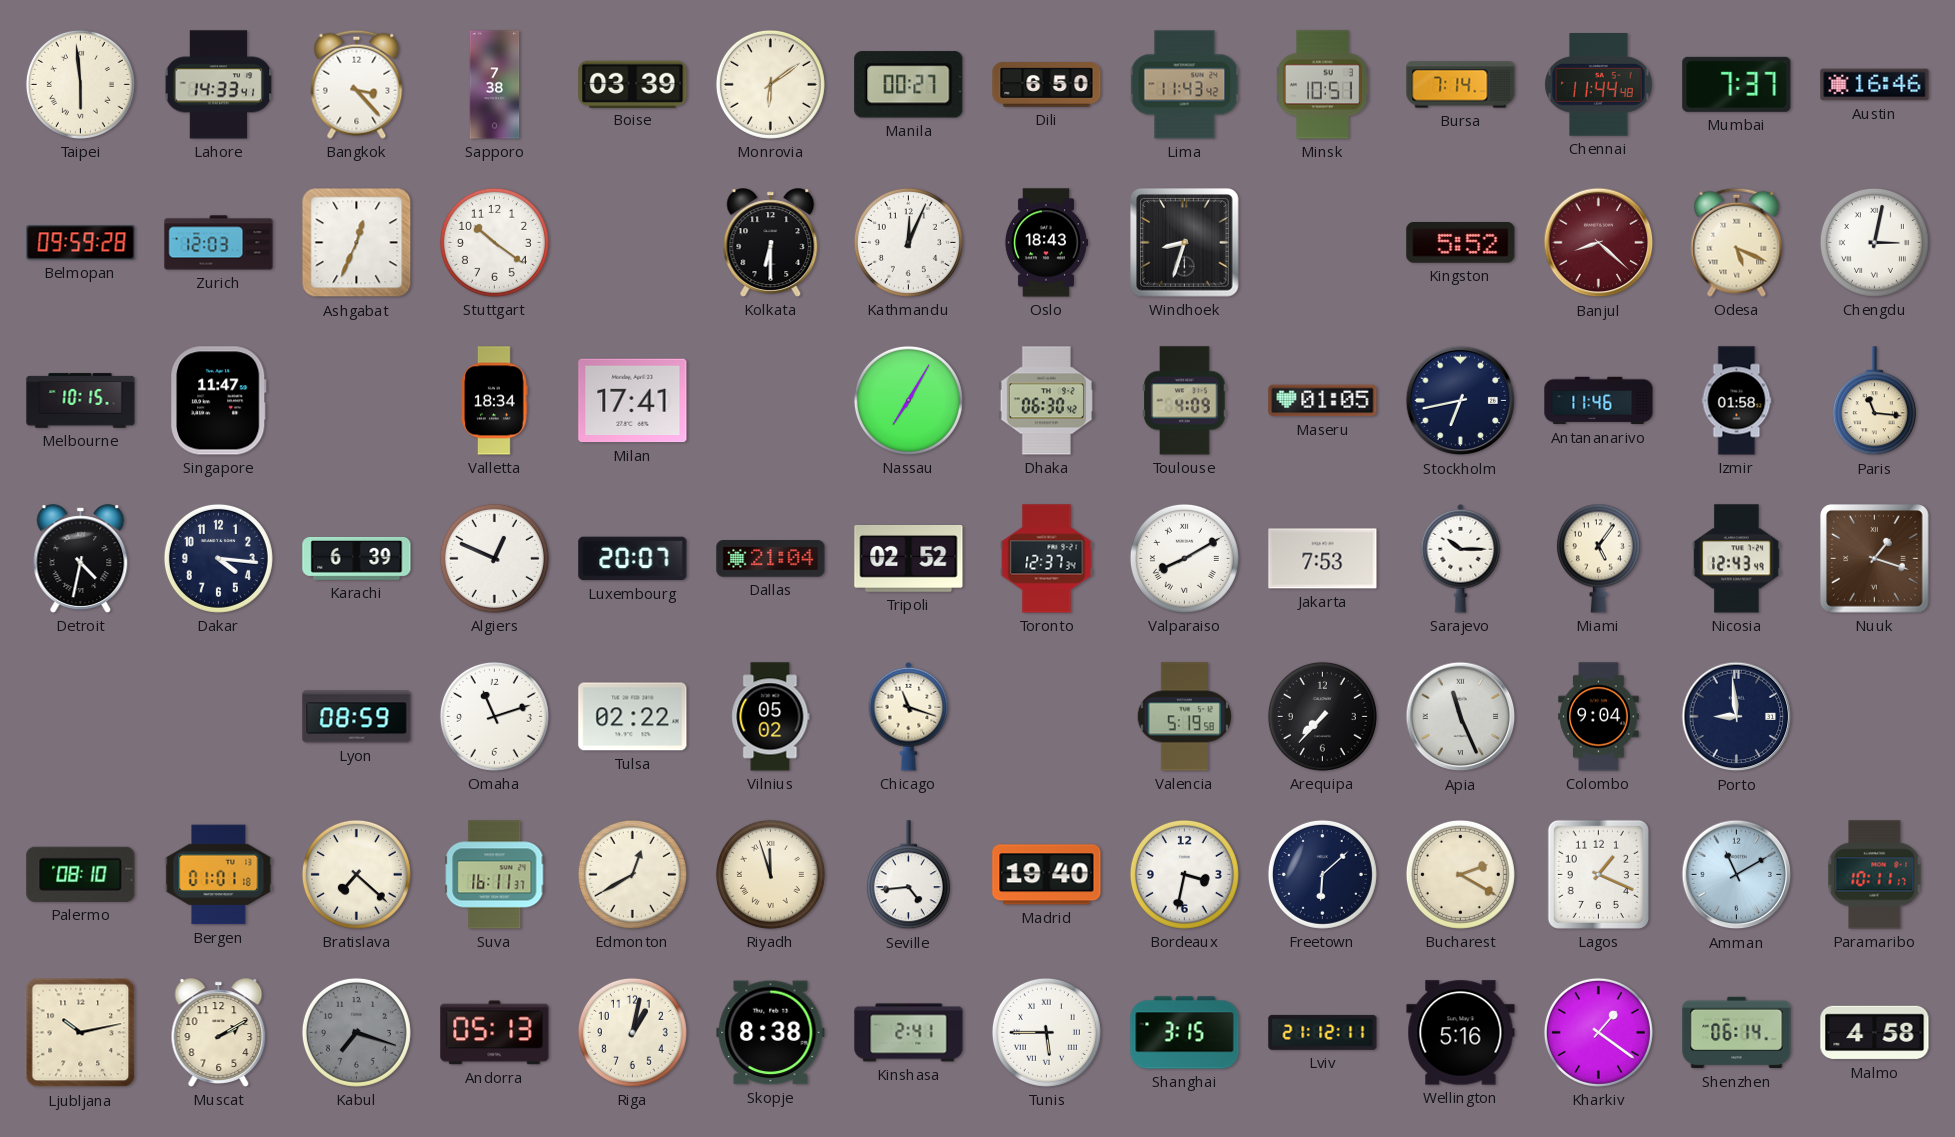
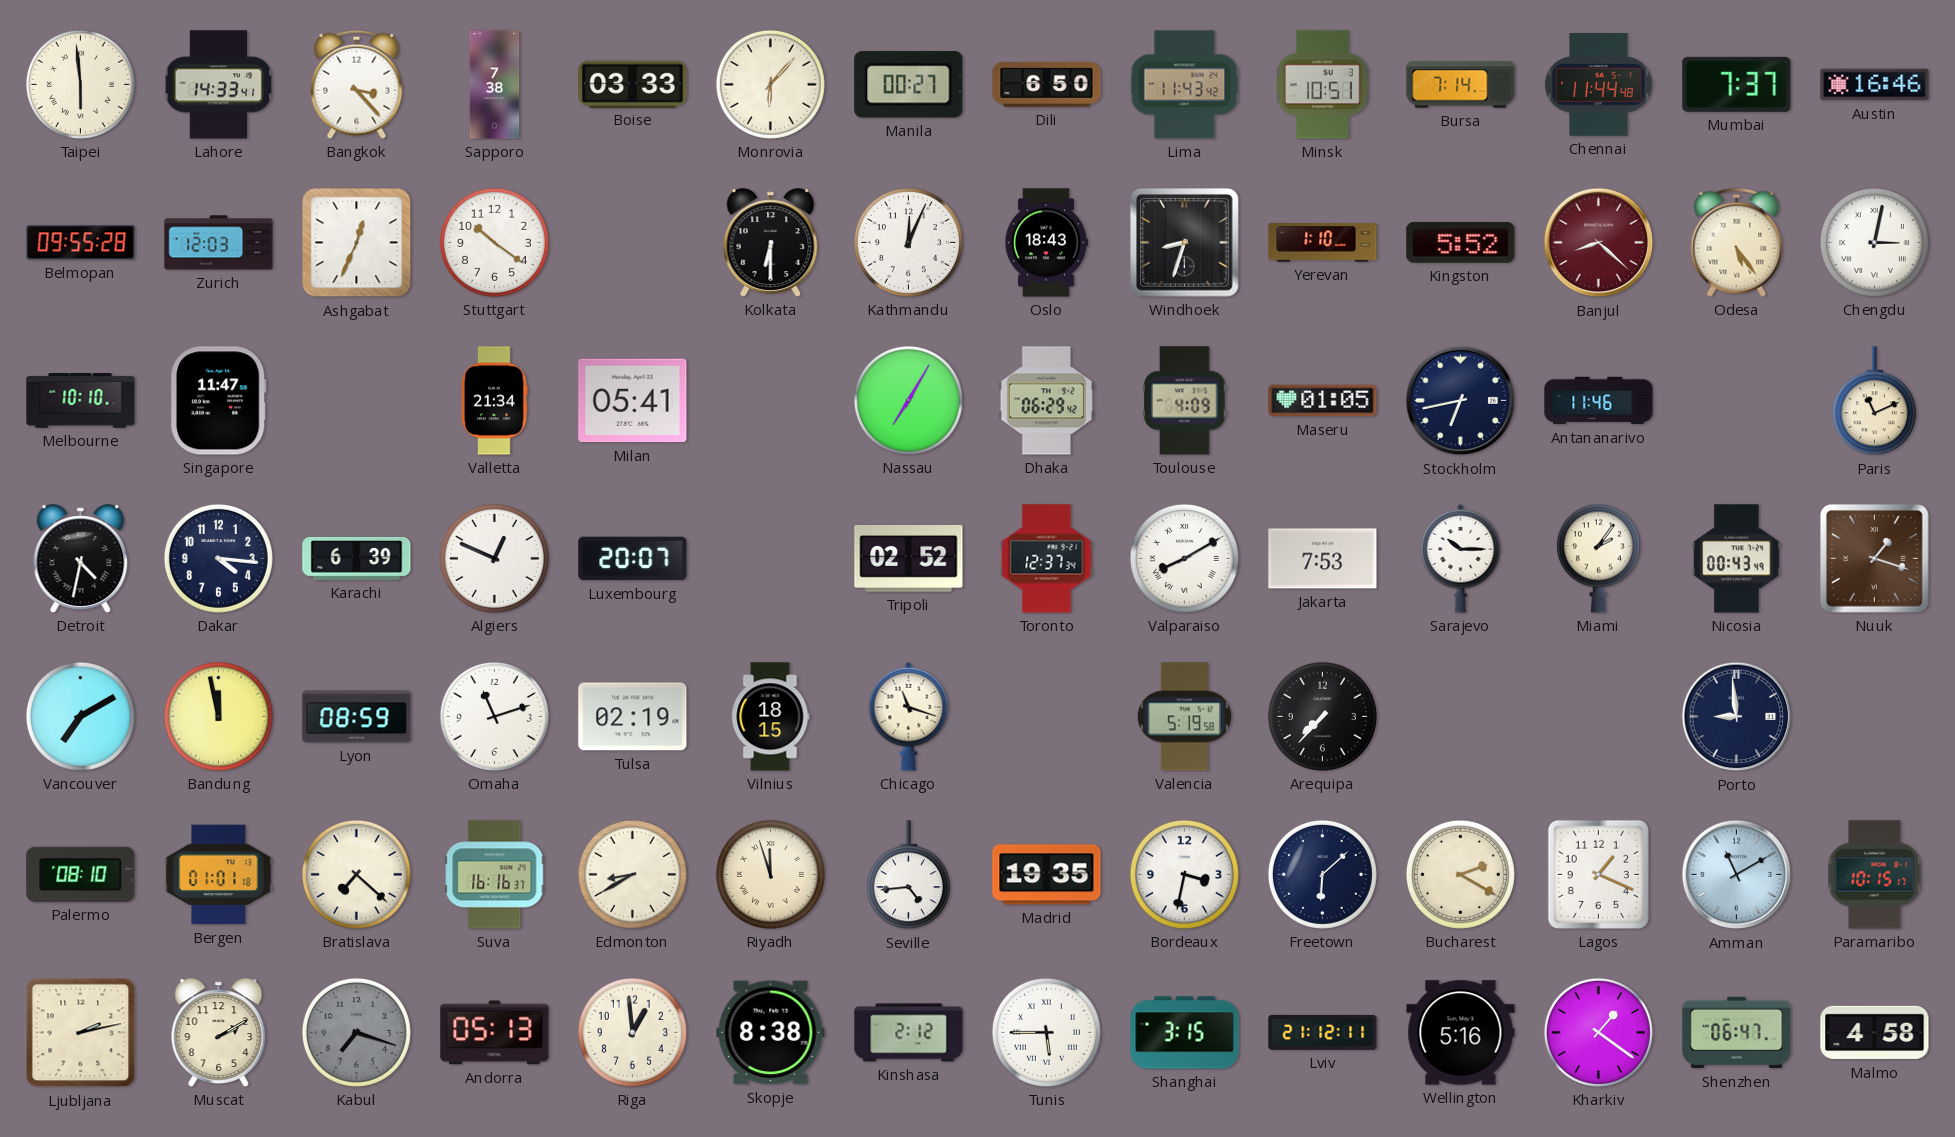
Boise: 03:39 -> 03:33
Monrovia: 6:09 -> 6:07
Belmopan: 09:59 -> 09:55
Yerevan: none -> 1:10
Odesa: 5:19 -> 5:24
Melbourne: 10:15 -> 10:10
Valletta: 18:34 -> 21:34
Milan: 17:41 -> 05:41
Dhaka: 06:30 -> 06:29
Izmir: 01:58 -> none
Paris: 11:16 -> 11:11
Dallas: 21:04 -> none
Miami: 5:06 -> 2:06
Nicosia: 12:43 -> 00:43
Vancouver: none -> 7:10
Bandung: none -> 11:58
Tulsa: 02:22 -> 02:19
Vilnius: 05:02 -> 18:15
Apia: 11:26 -> none
Colombo: 9:04 -> none
Suva: 16:11 -> 16:16
Edmonton: 12:40 -> 8:40
Madrid: 19:40 -> 19:35
Paramaribo: 10:11 -> 10:15
Ljubljana: 10:13 -> 2:13
Riga: 1:02 -> 12:59
Kinshasa: 2:41 -> 2:12
Shenzhen: 06:14 -> 06:47
